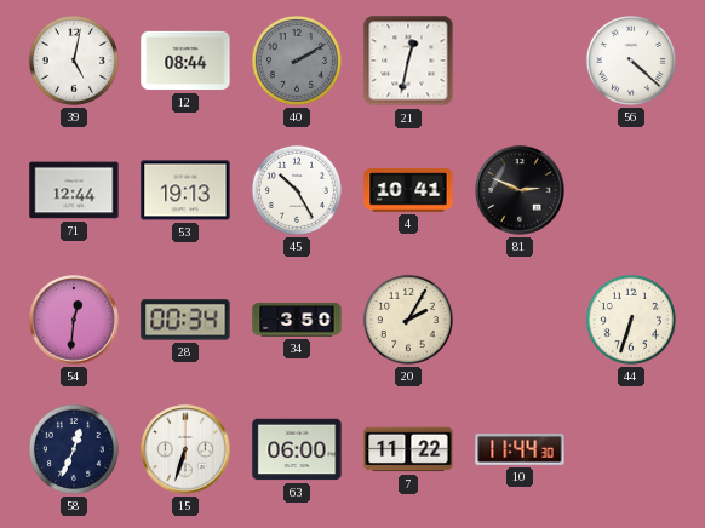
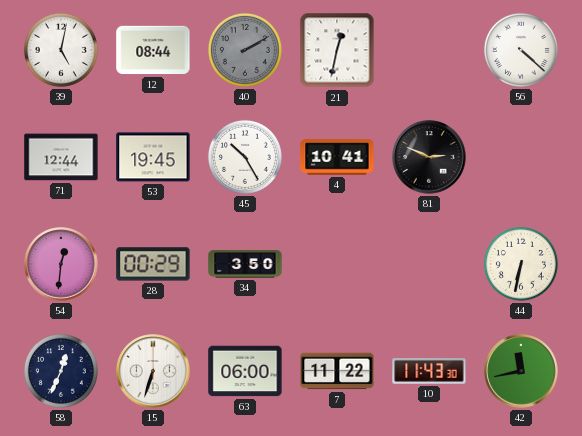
53: 19:13 -> 19:45
28: 00:34 -> 00:29
20: 2:05 -> none
44: 6:33 -> 6:32
10: 11:44 -> 11:43
42: none -> 11:43
